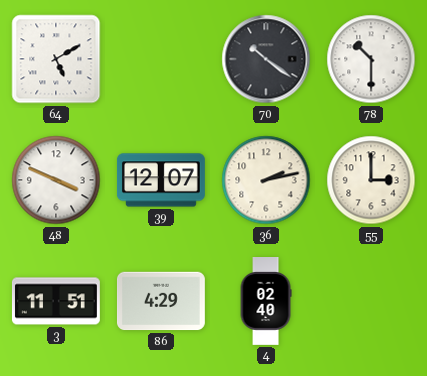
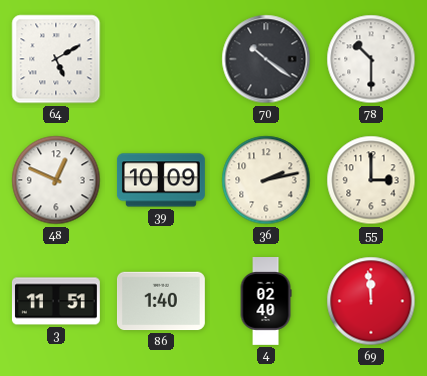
48: 3:49 -> 12:49
39: 12:07 -> 10:09
86: 4:29 -> 1:40
69: none -> 11:59
